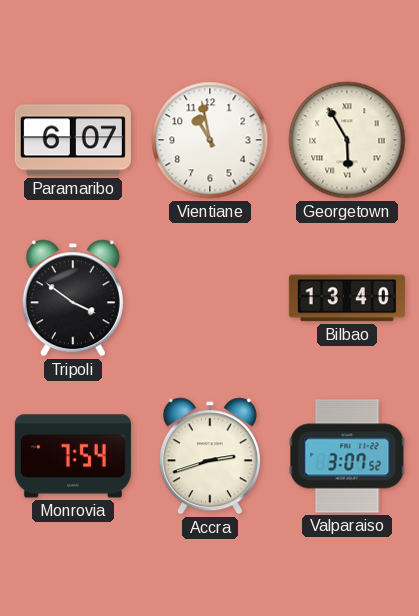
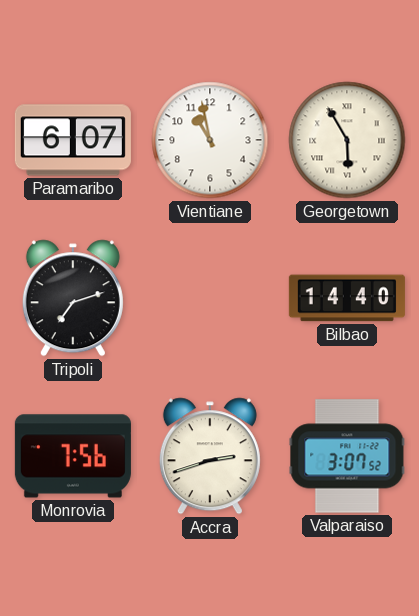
Tripoli: 3:51 -> 7:12
Bilbao: 13:40 -> 14:40
Monrovia: 7:54 -> 7:56
